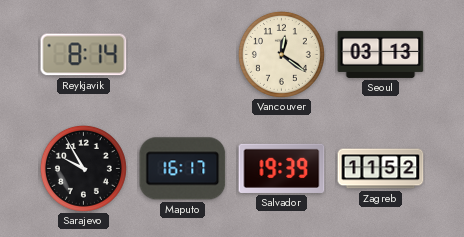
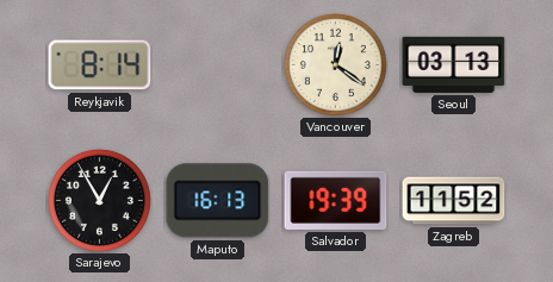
Sarajevo: 9:55 -> 12:55
Maputo: 16:17 -> 16:13
